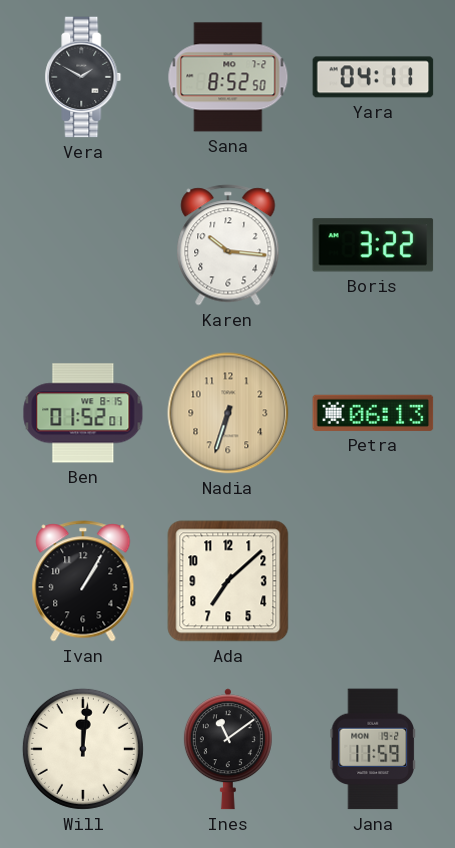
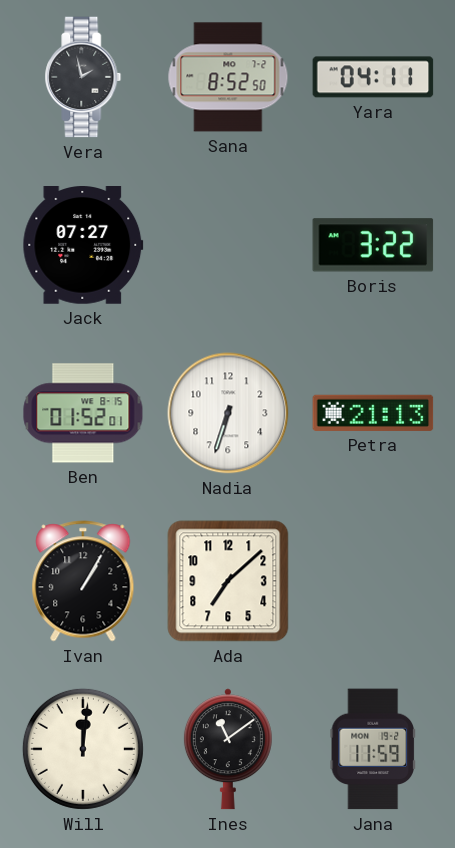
Vera: 1:50 -> 1:58
Jack: none -> 07:27
Karen: 10:16 -> none
Nadia dial: champagne -> white
Petra: 06:13 -> 21:13
